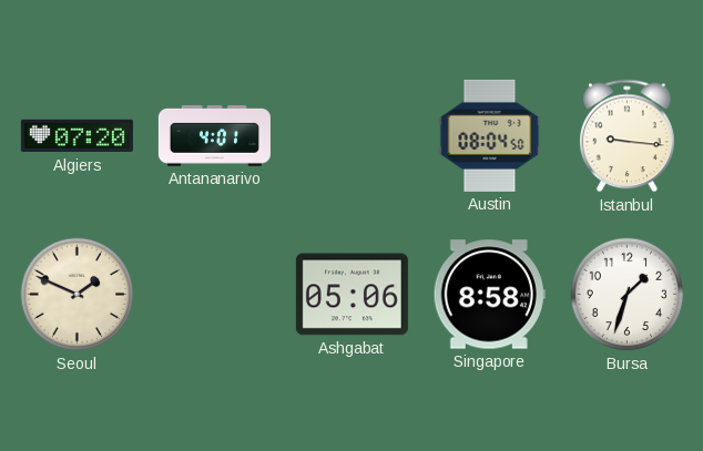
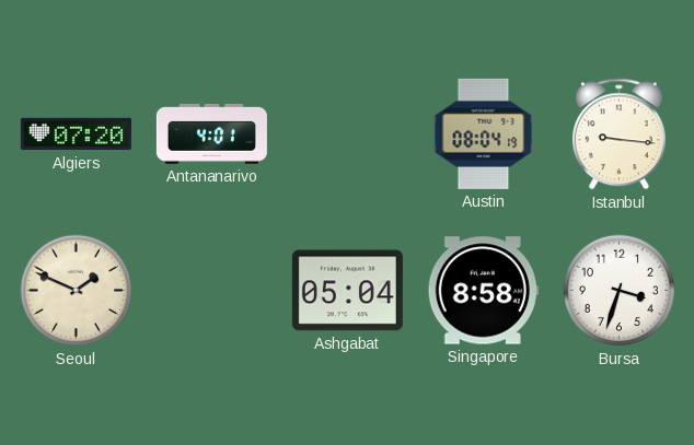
Austin: 08:04:50 -> 08:04:19
Ashgabat: 05:06 -> 05:04
Bursa: 1:33 -> 3:33
